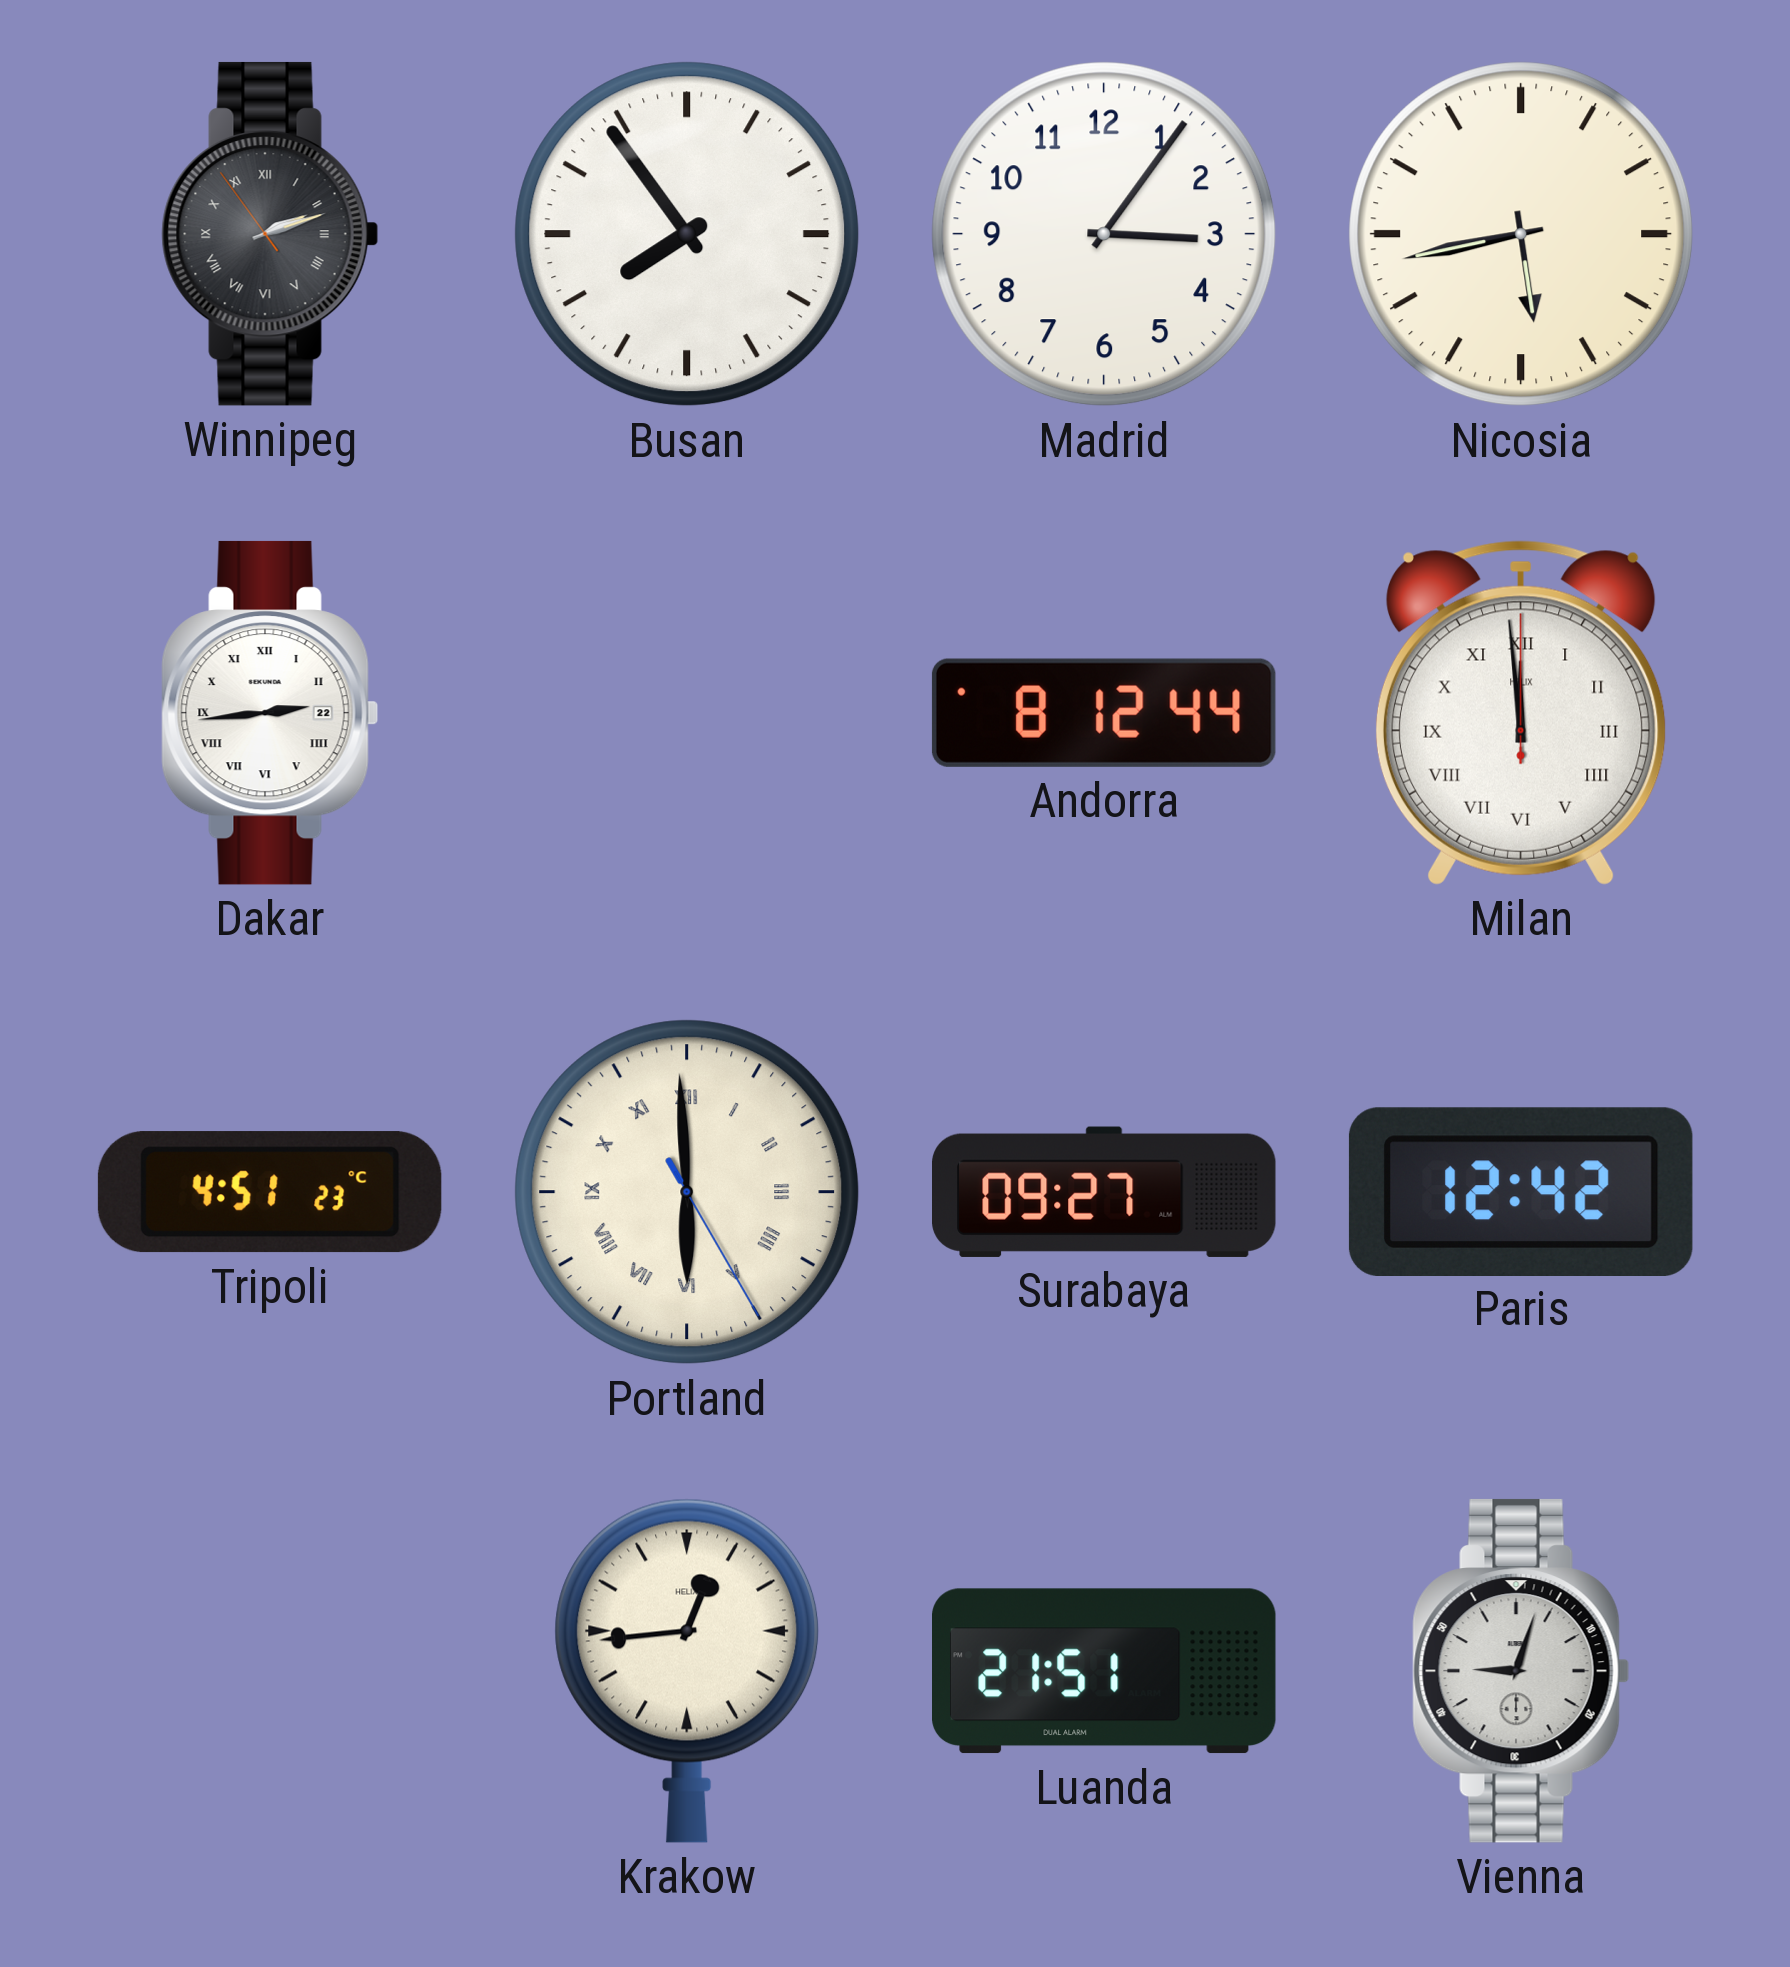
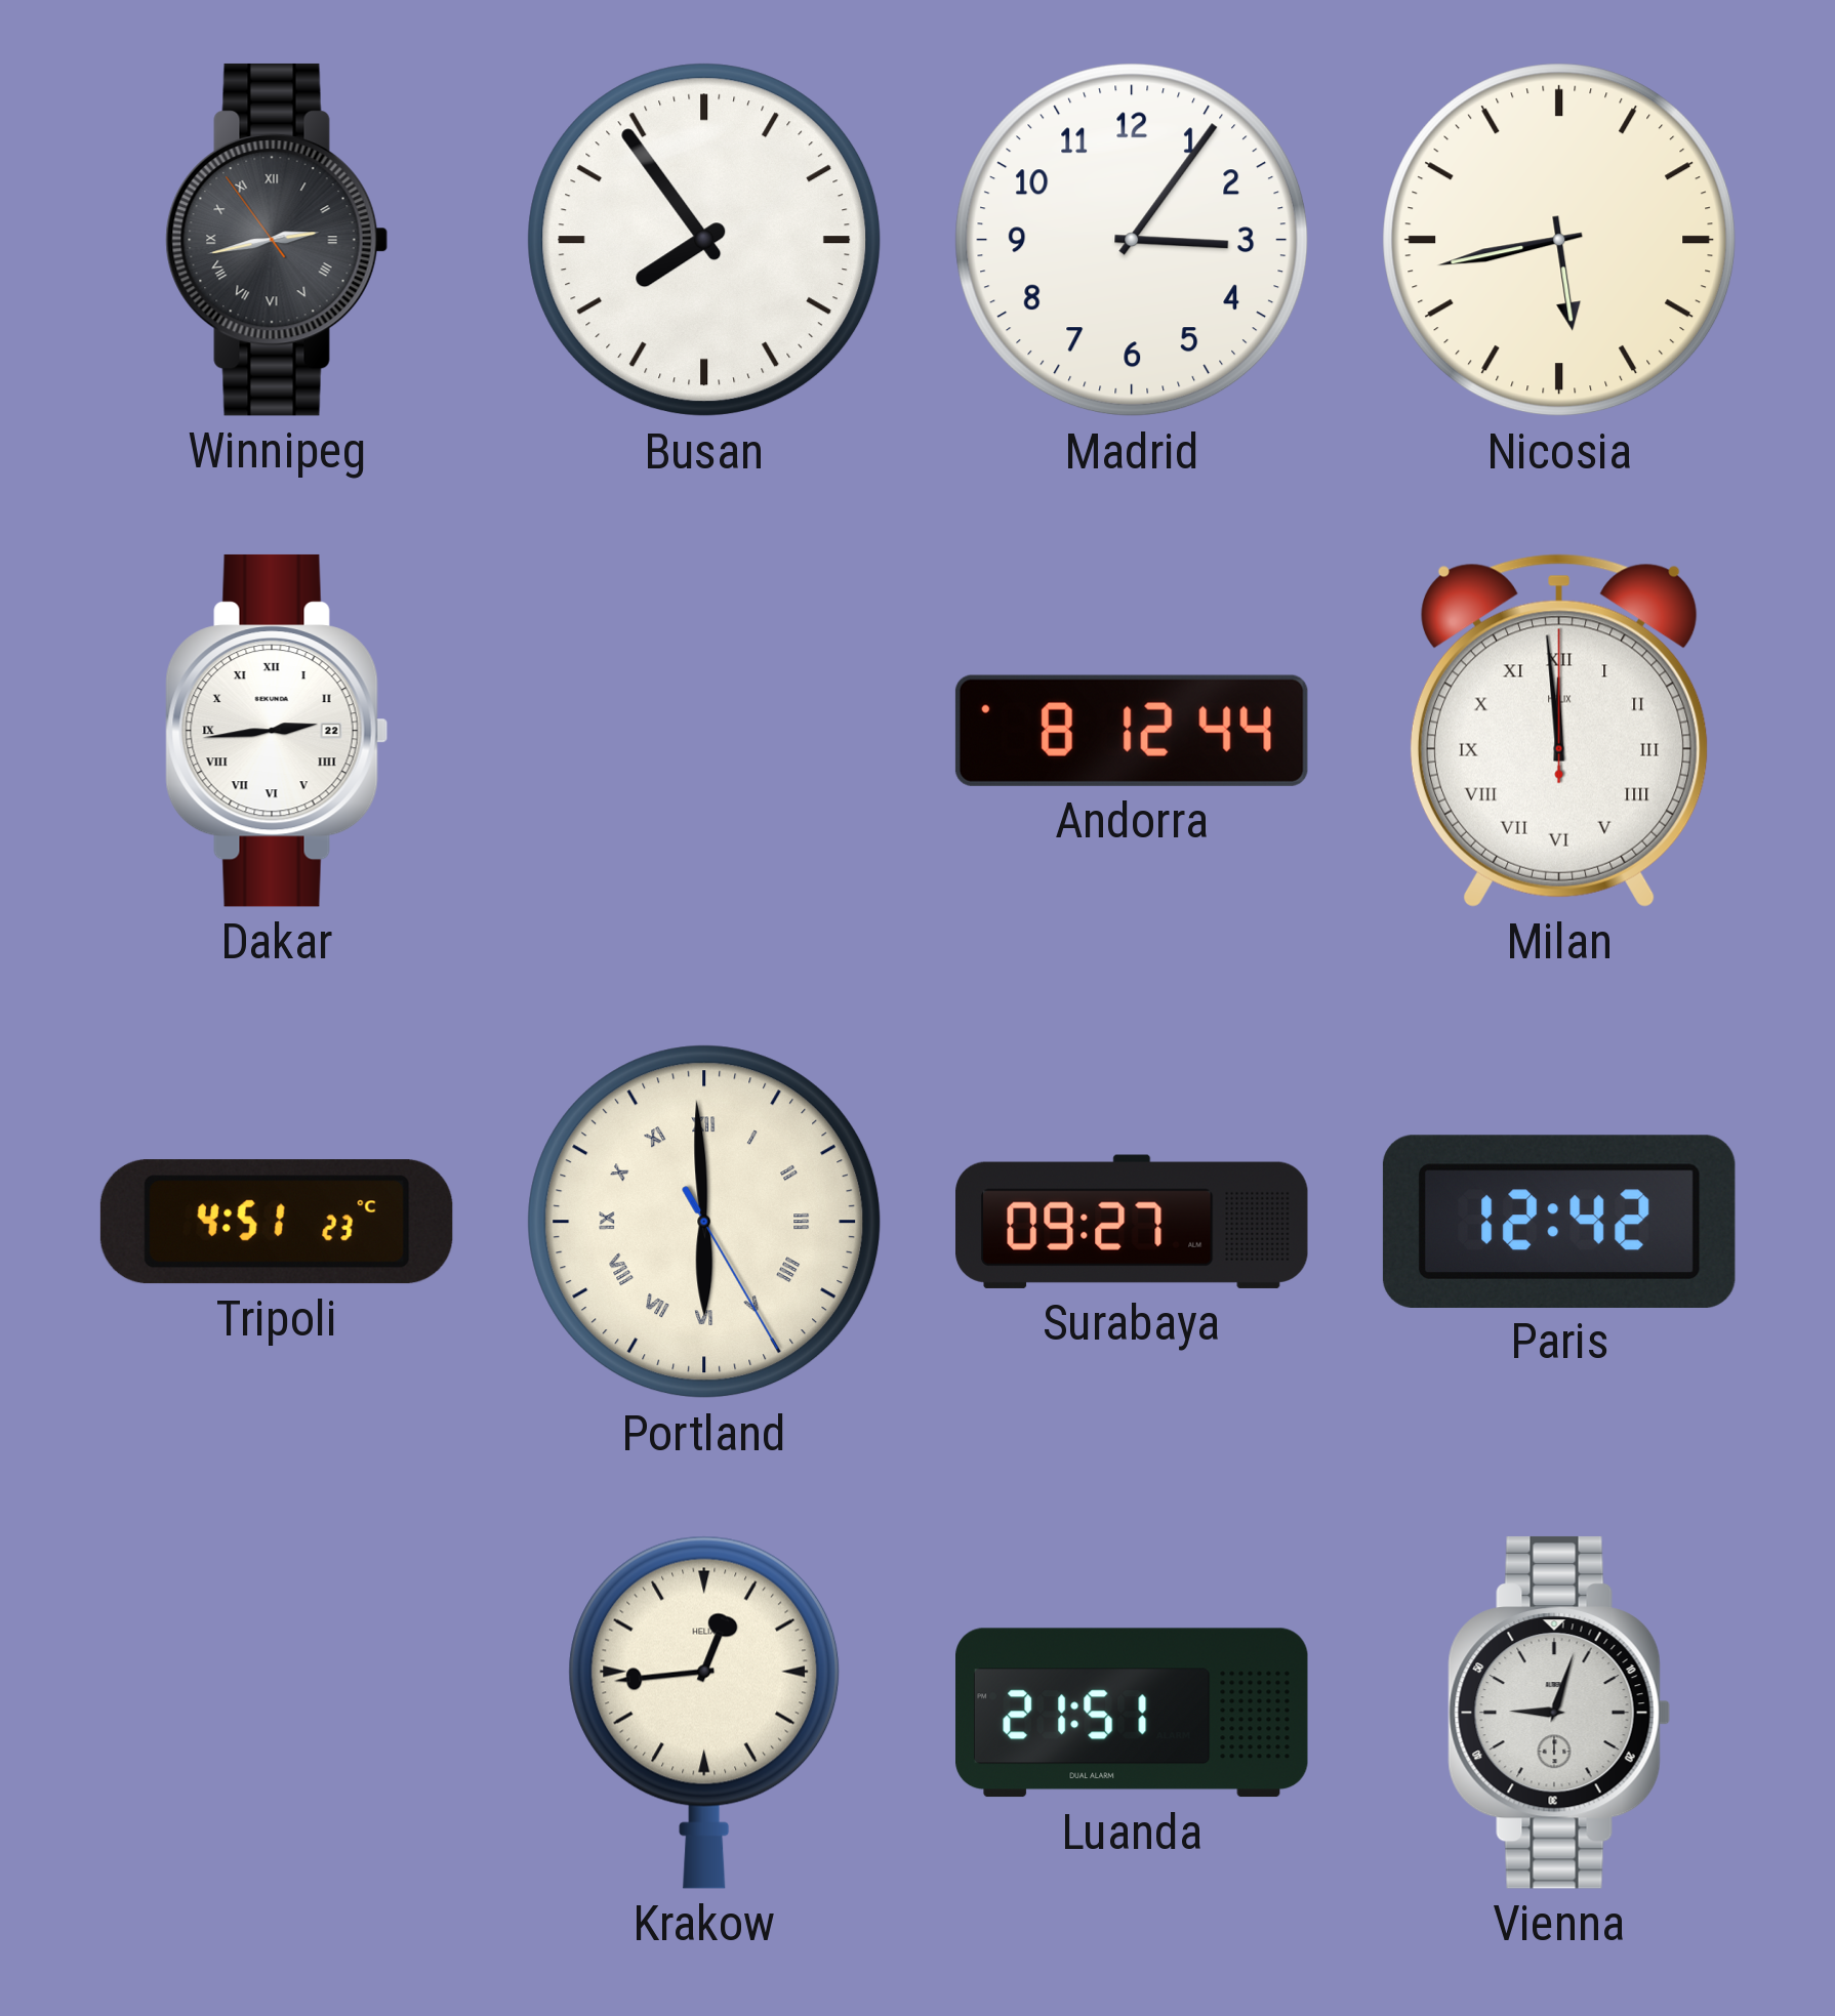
Winnipeg: 2:11 -> 2:42
